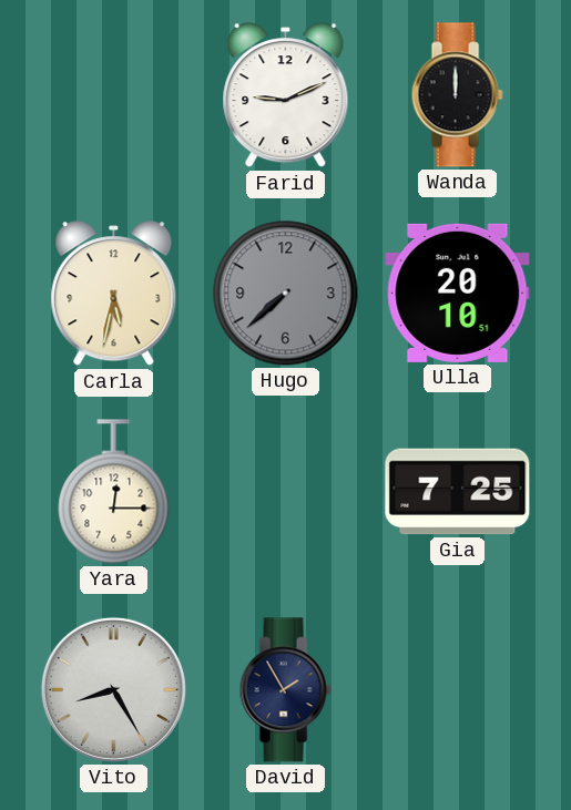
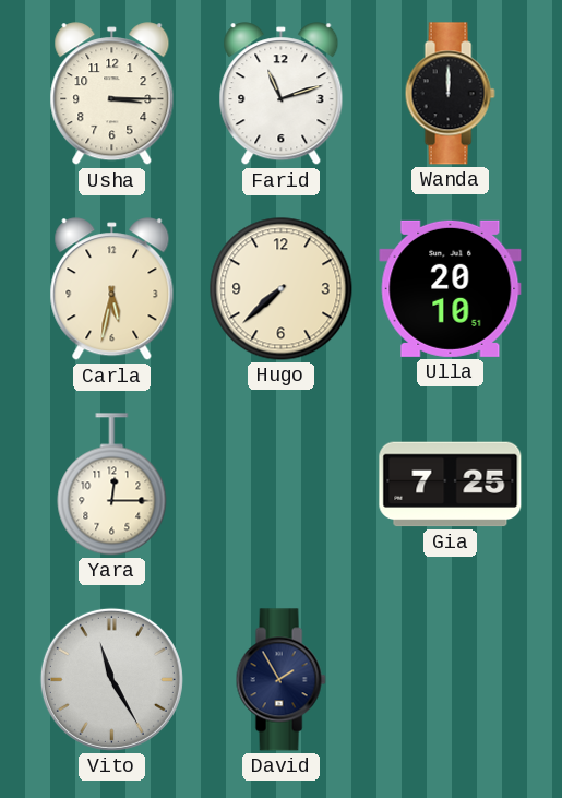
Usha: none -> 3:15
Farid: 9:11 -> 11:12
Hugo dial: grey -> cream
Vito: 8:25 -> 11:25
